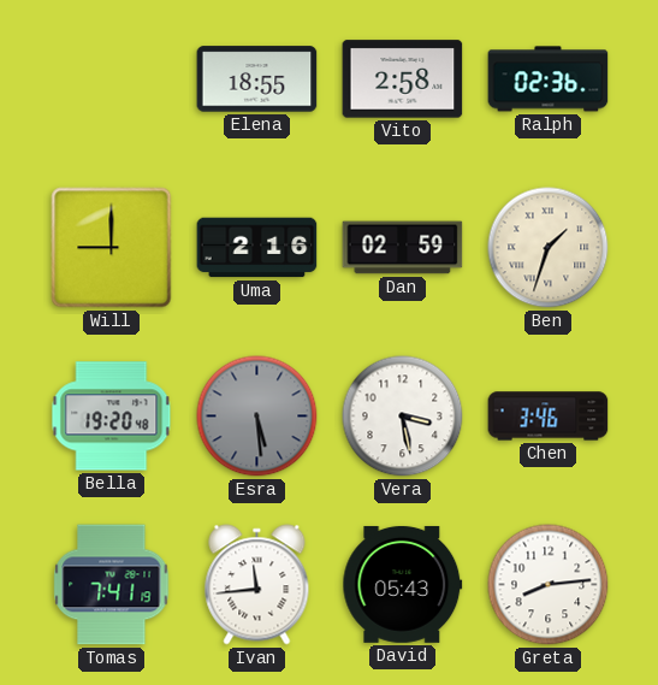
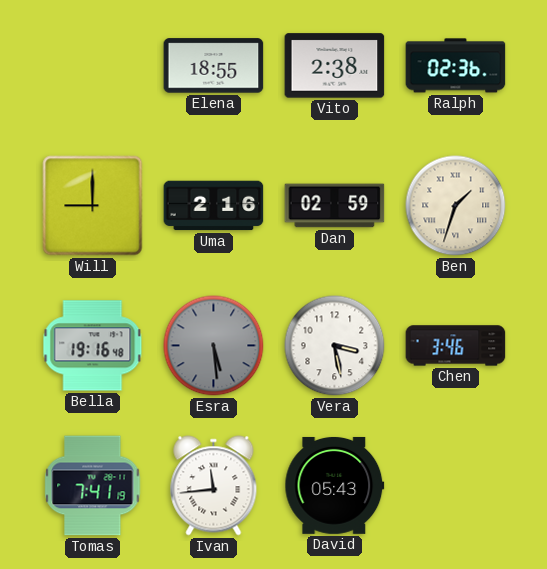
Vito: 2:58 -> 2:38
Bella: 19:20 -> 19:16
Greta: 8:14 -> none
